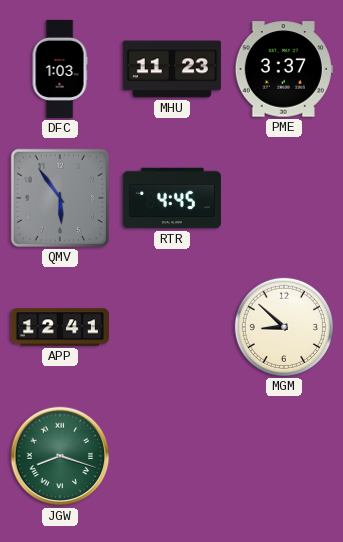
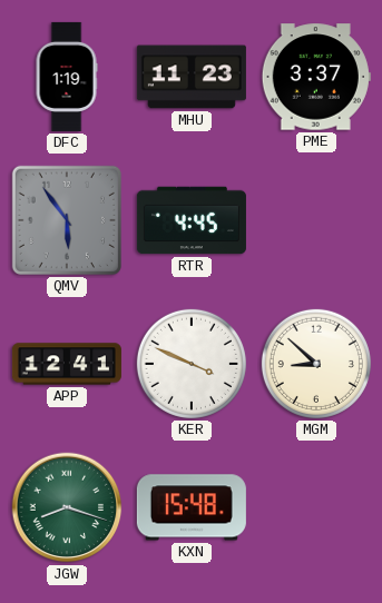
DFC: 1:03 -> 1:19
KER: none -> 3:49
KXN: none -> 15:48
